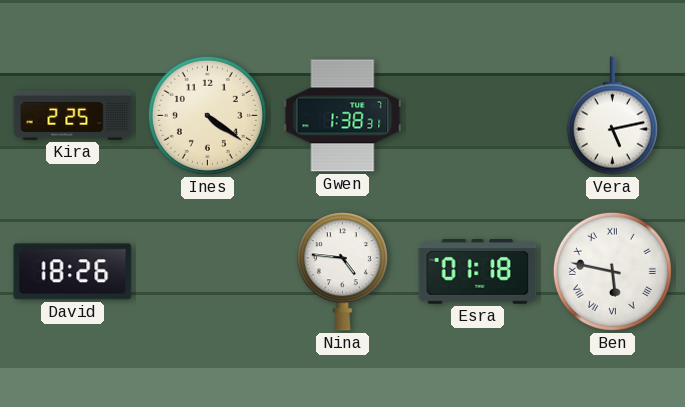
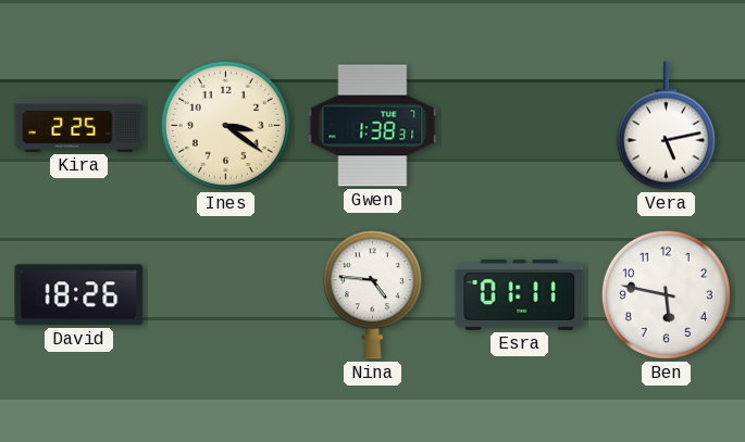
Ines: 4:21 -> 3:21
Esra: 01:18 -> 01:11
Ben numerals: Roman -> Arabic
